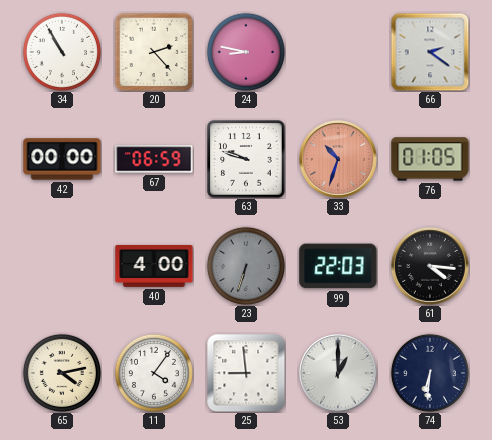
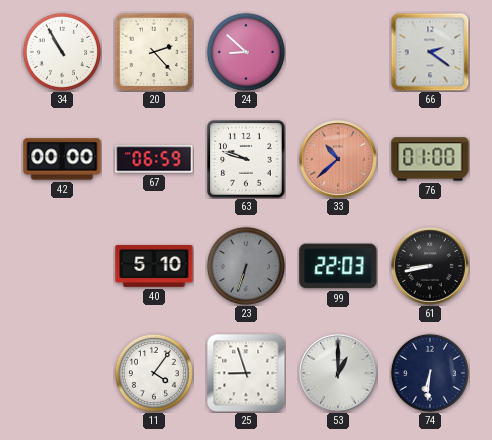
24: 8:47 -> 8:52
33: 10:33 -> 10:38
76: 01:05 -> 01:00
40: 4:00 -> 5:10
61: 4:16 -> 8:43
65: 4:13 -> none
25: 8:59 -> 8:57
